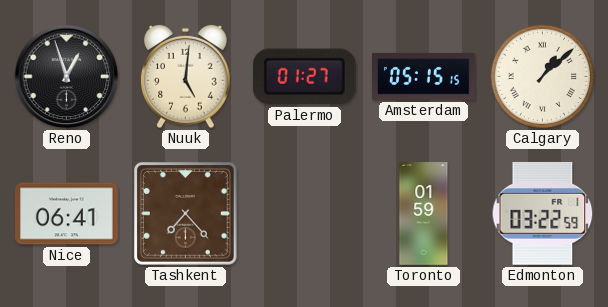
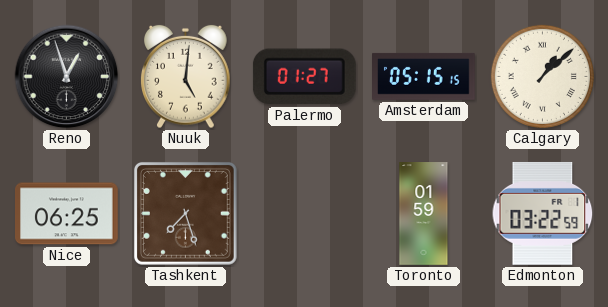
Nice: 06:41 -> 06:25
Tashkent: 7:23 -> 7:27
